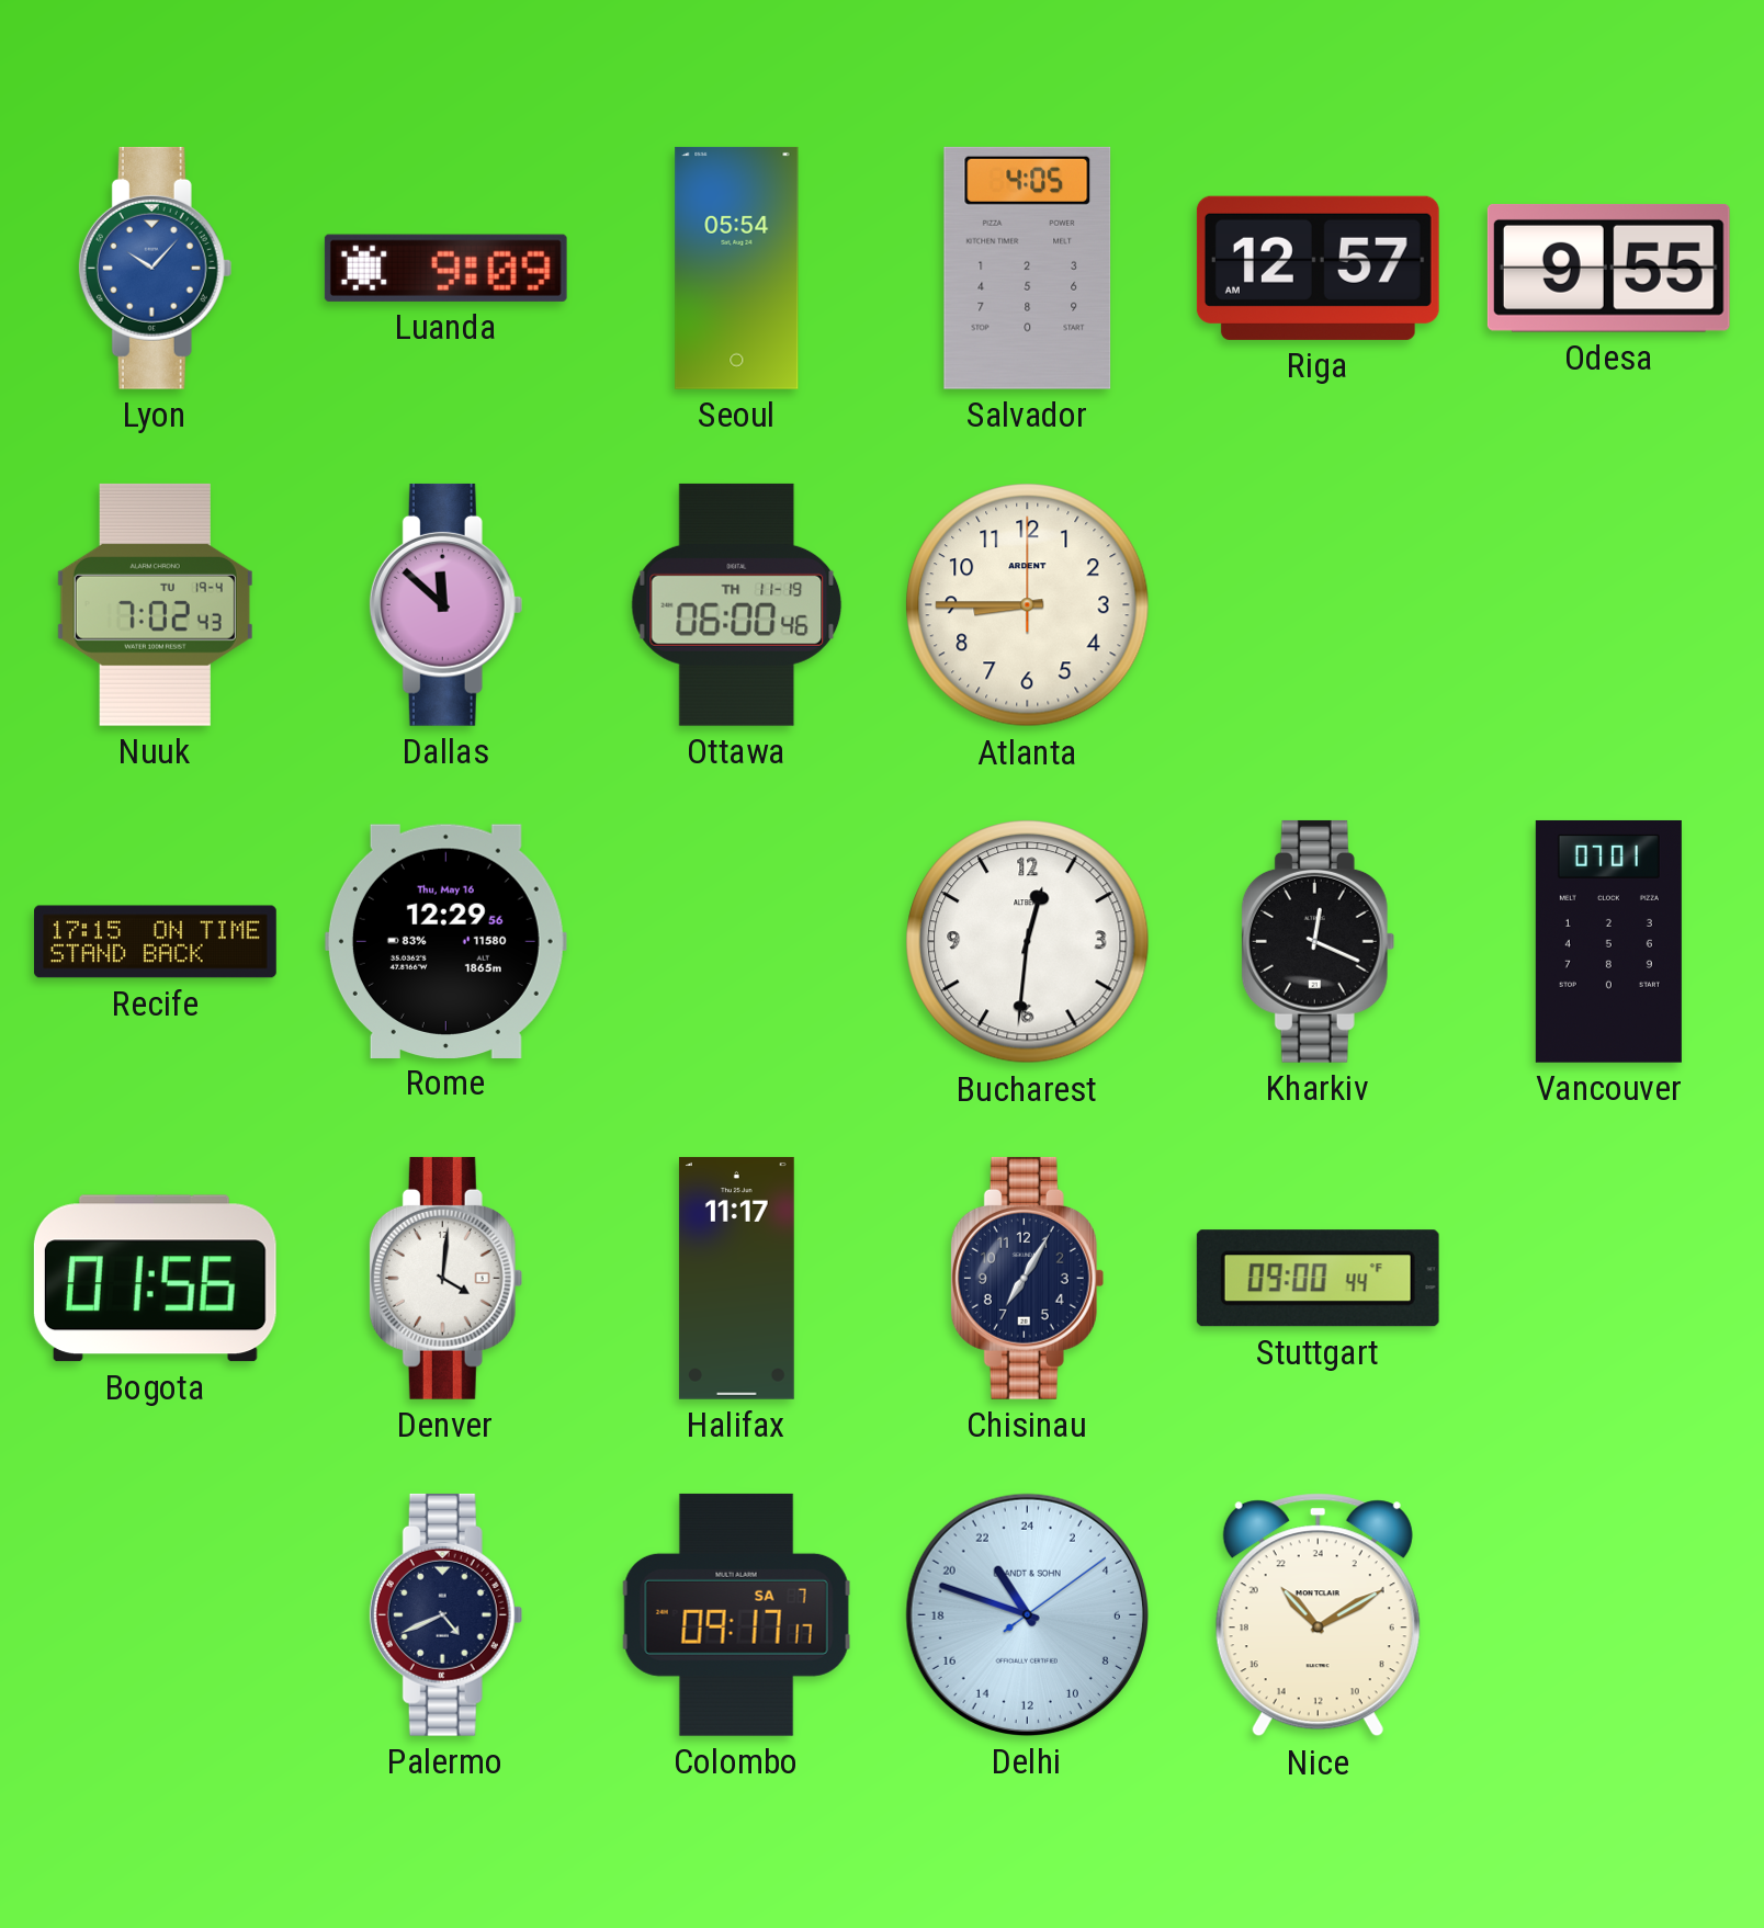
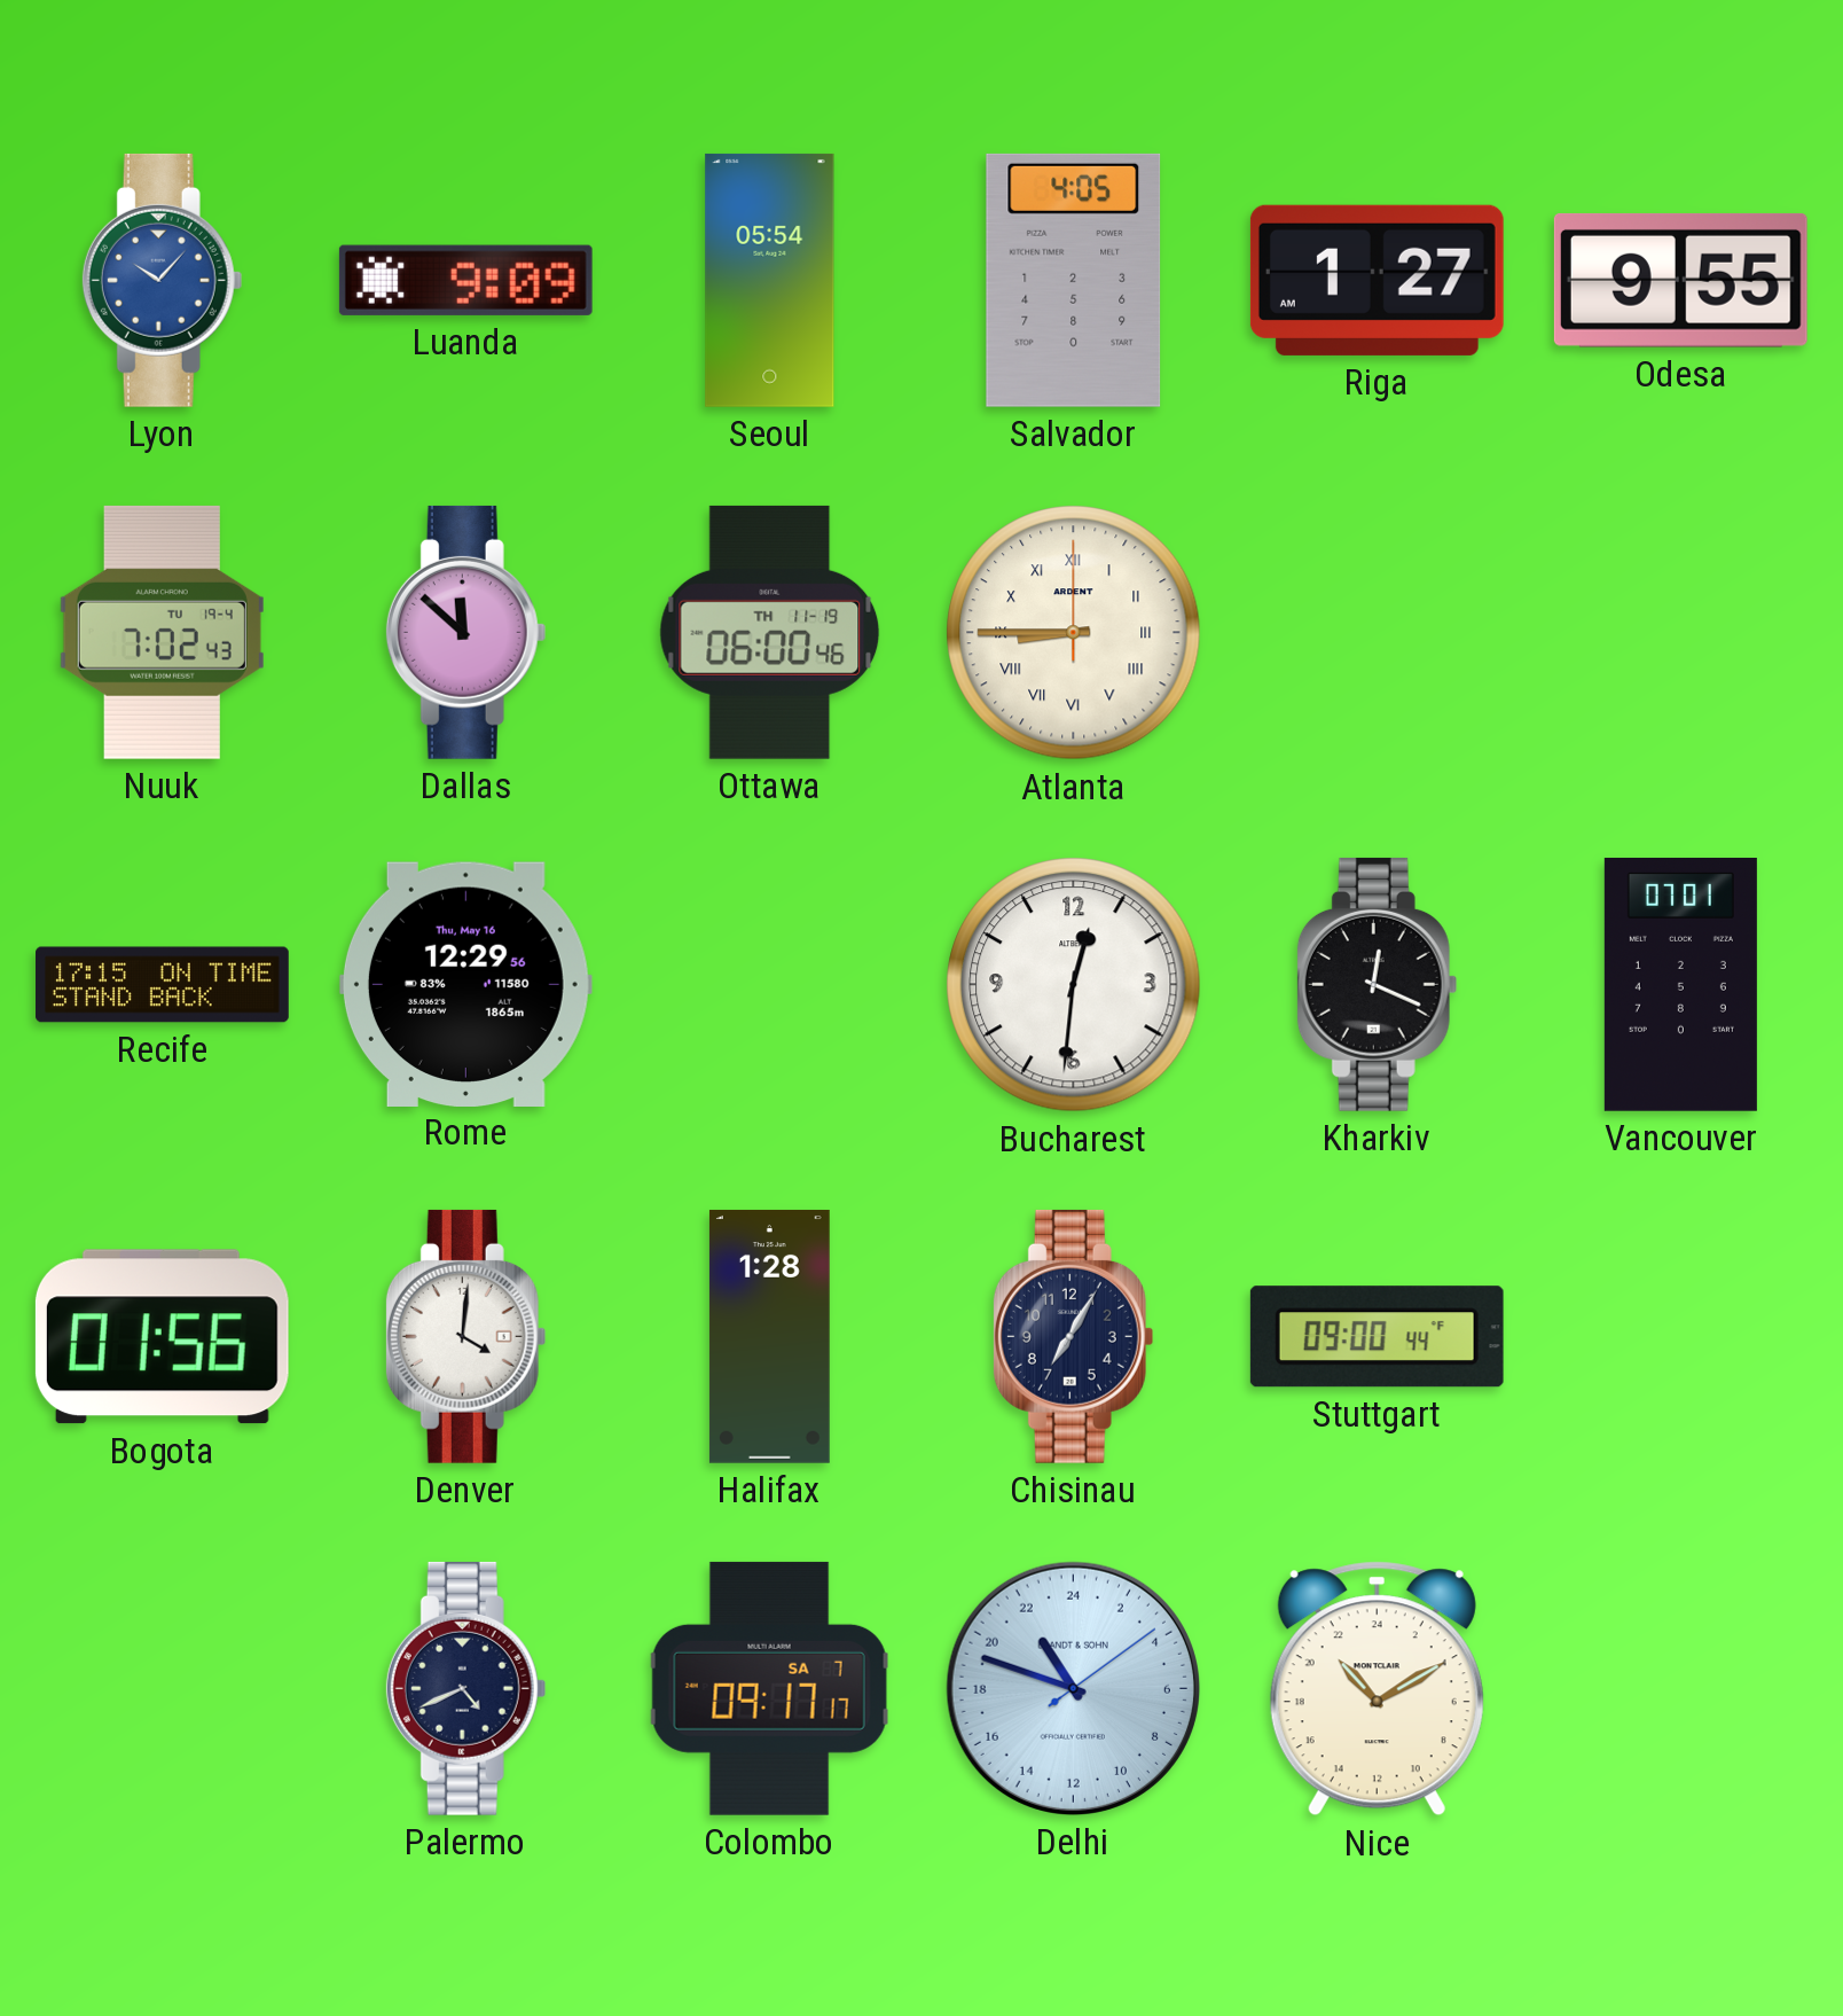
Riga: 12:57 -> 1:27
Atlanta numerals: Arabic -> Roman
Halifax: 11:17 -> 1:28
